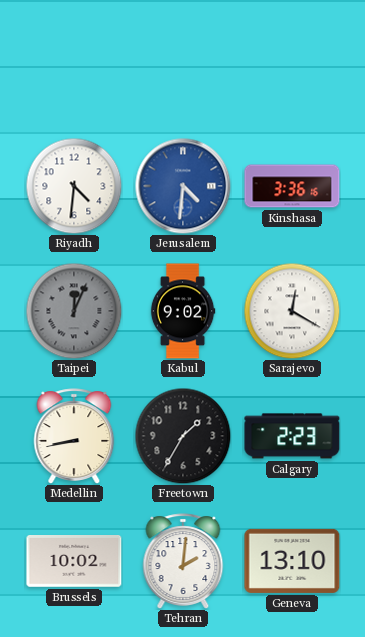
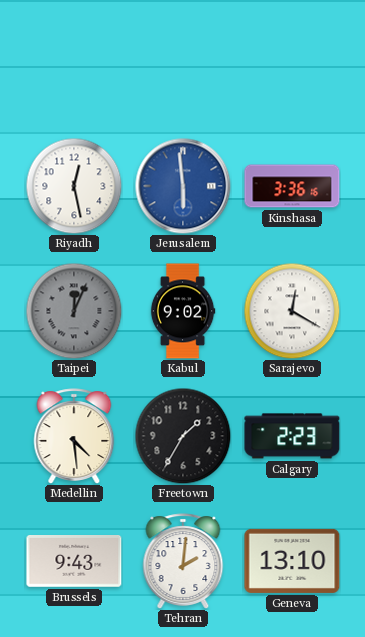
Riyadh: 4:31 -> 12:28
Jerusalem: 4:31 -> 5:59
Medellin: 8:43 -> 4:29
Brussels: 10:02 -> 9:43
